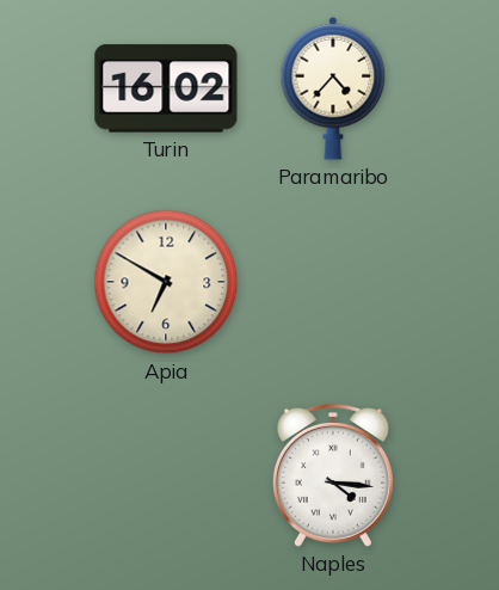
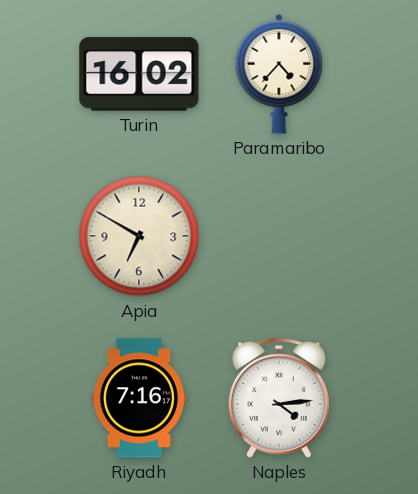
Riyadh: none -> 7:16
Naples: 4:16 -> 4:14
